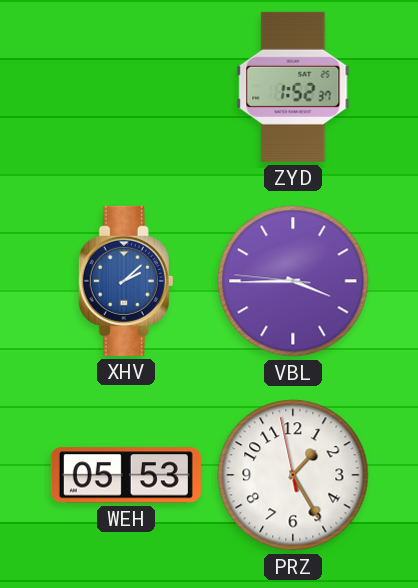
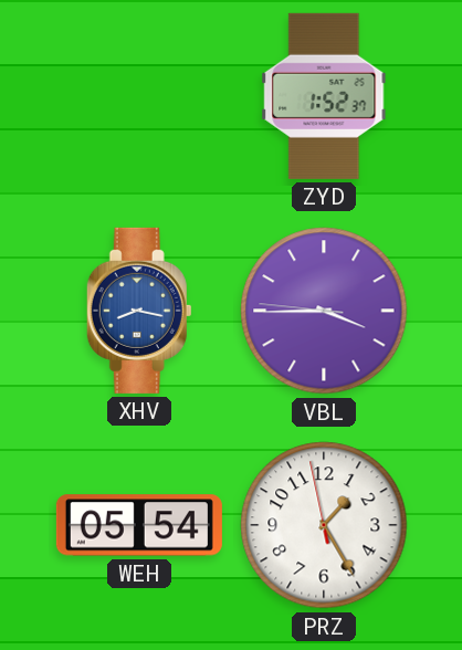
XHV: 2:08 -> 8:17
WEH: 05:53 -> 05:54
